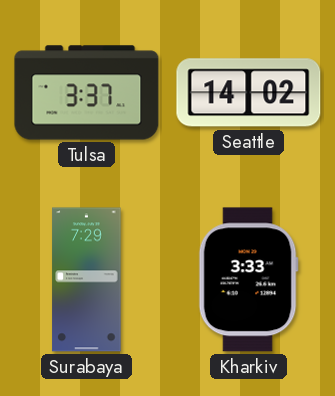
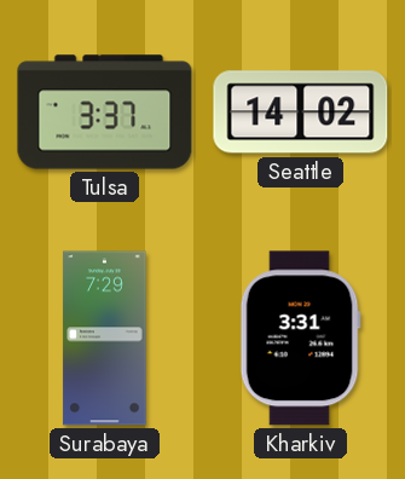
Kharkiv: 3:33 -> 3:31
